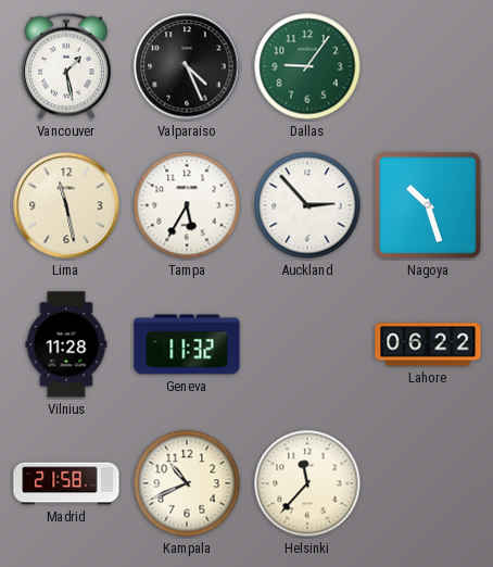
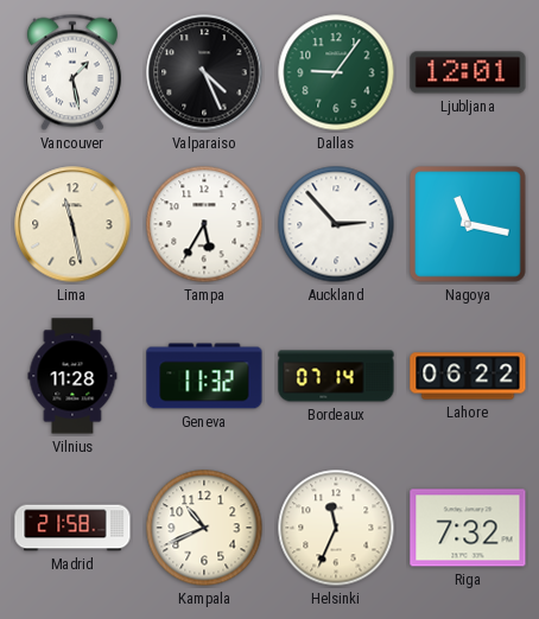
Ljubljana: none -> 12:01
Nagoya: 10:27 -> 11:17
Bordeaux: none -> 07:14
Helsinki: 11:37 -> 11:34
Riga: none -> 7:32
